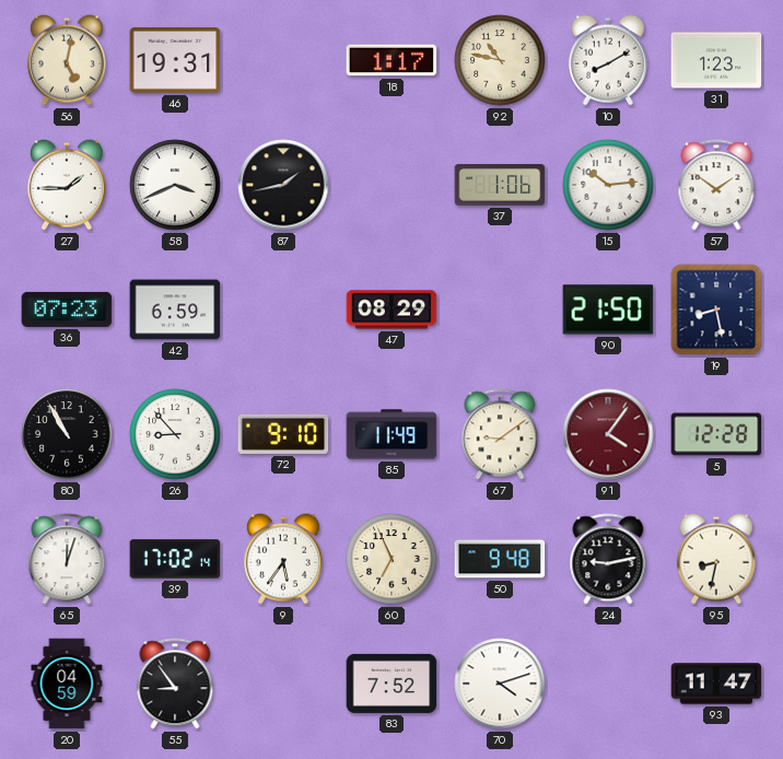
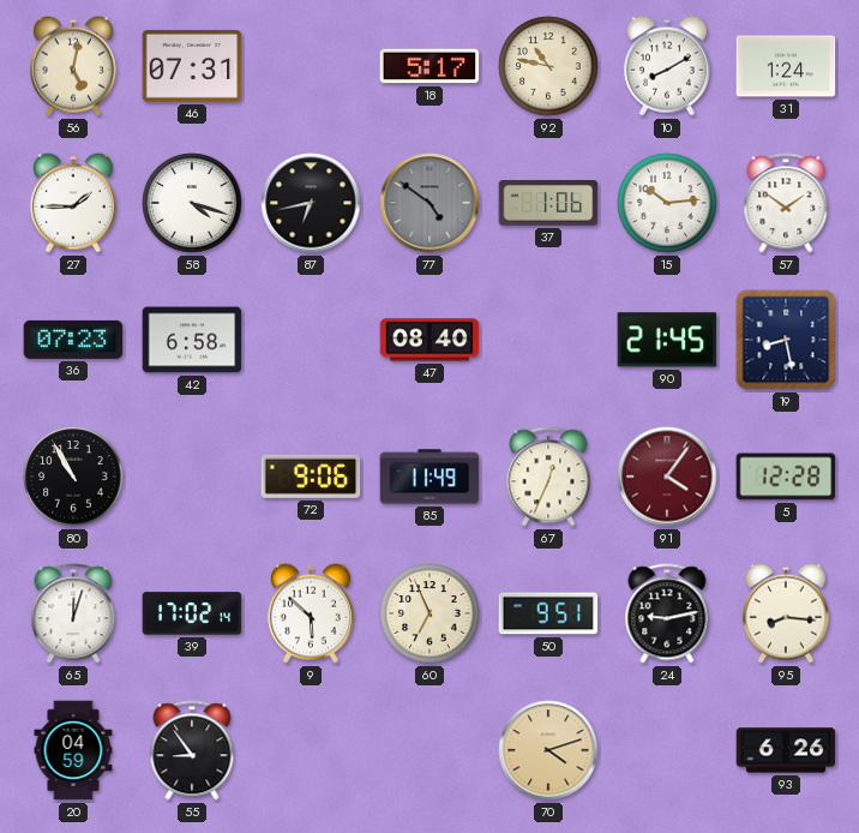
46: 19:31 -> 07:31
18: 1:17 -> 5:17
31: 1:23 -> 1:24
58: 3:41 -> 4:18
87: 1:43 -> 6:43
77: none -> 4:51
42: 6:59 -> 6:58
47: 08:29 -> 08:40
90: 21:50 -> 21:45
26: 8:53 -> none
72: 9:10 -> 9:06
67: 9:09 -> 12:34
9: 5:36 -> 5:52
50: 9:48 -> 9:51
95: 8:32 -> 8:16
83: 7:52 -> none
70 dial: white -> champagne
93: 11:47 -> 6:26
